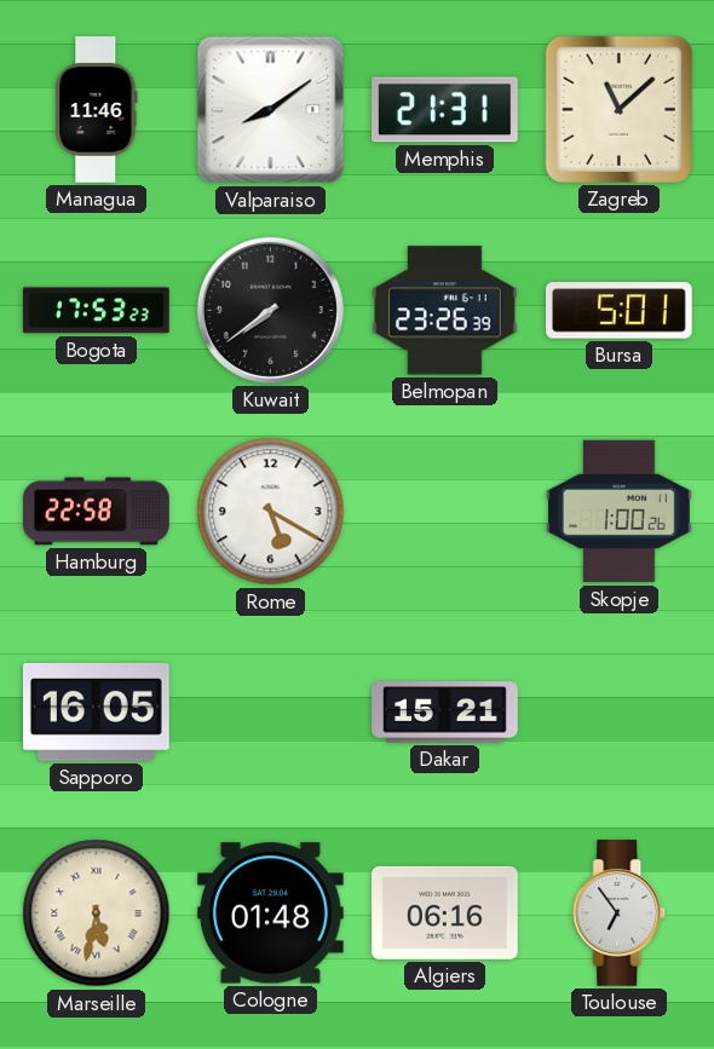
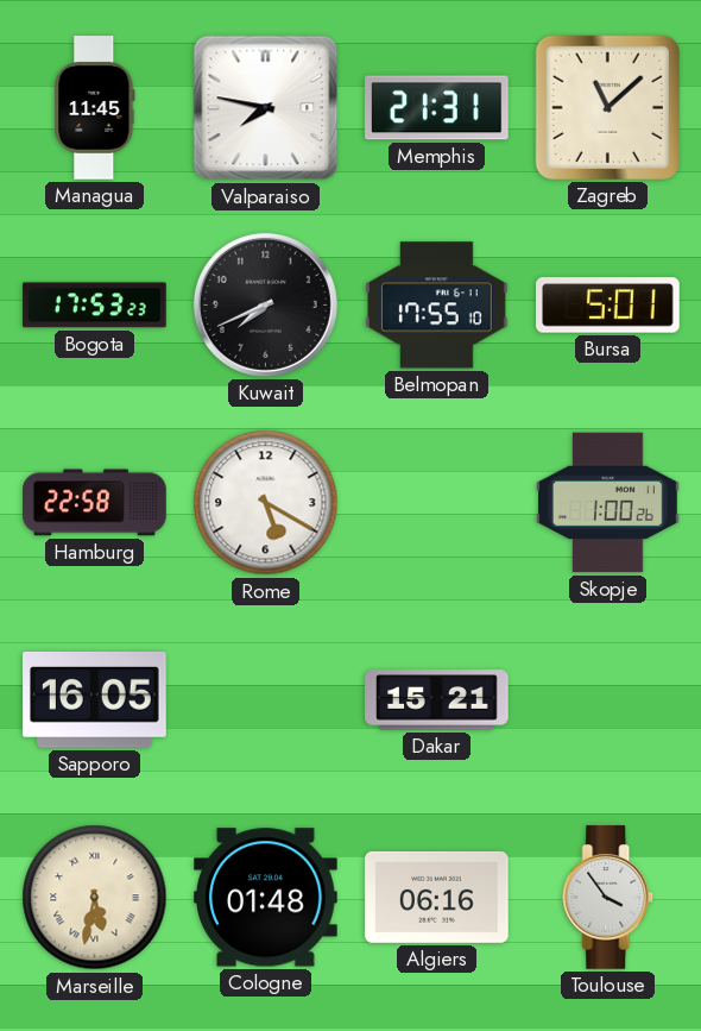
Managua: 11:46 -> 11:45
Valparaiso: 8:09 -> 7:47
Kuwait: 7:39 -> 7:41
Belmopan: 23:26 -> 17:55
Toulouse: 6:54 -> 3:54
